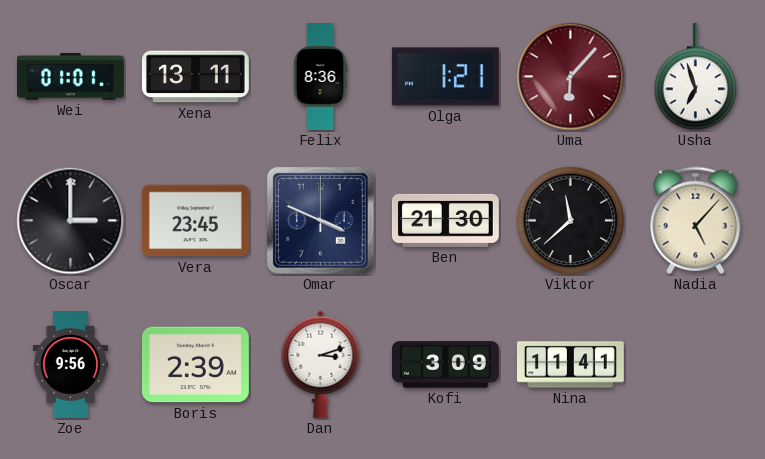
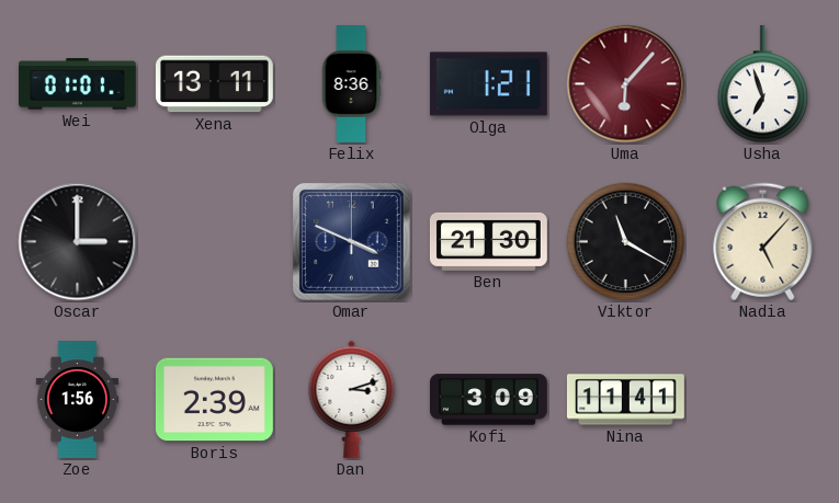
Vera: 23:45 -> none
Viktor: 11:38 -> 11:20
Zoe: 9:56 -> 1:56
